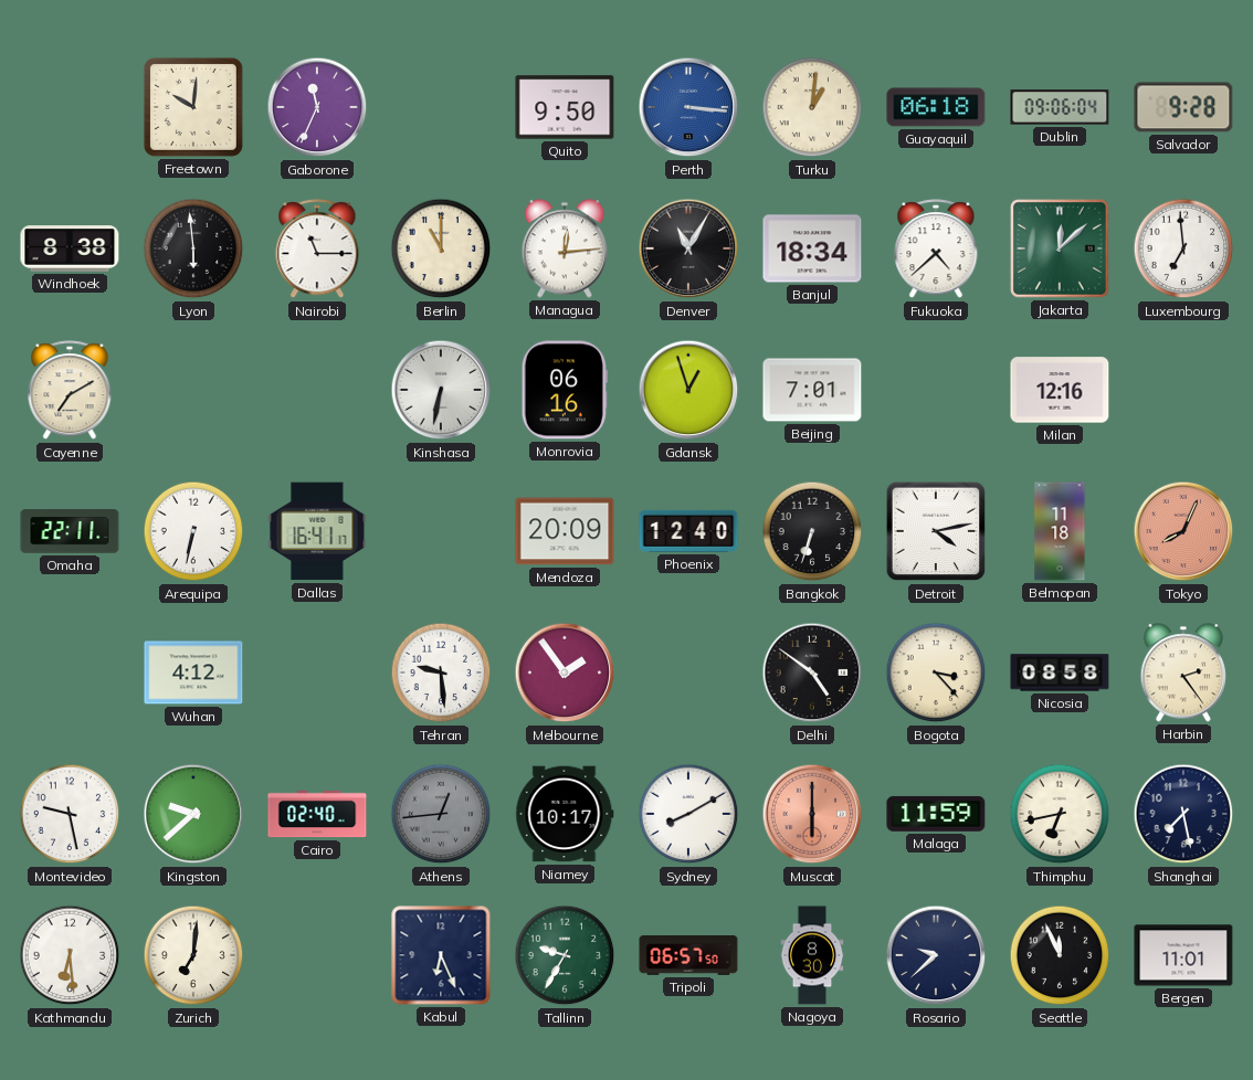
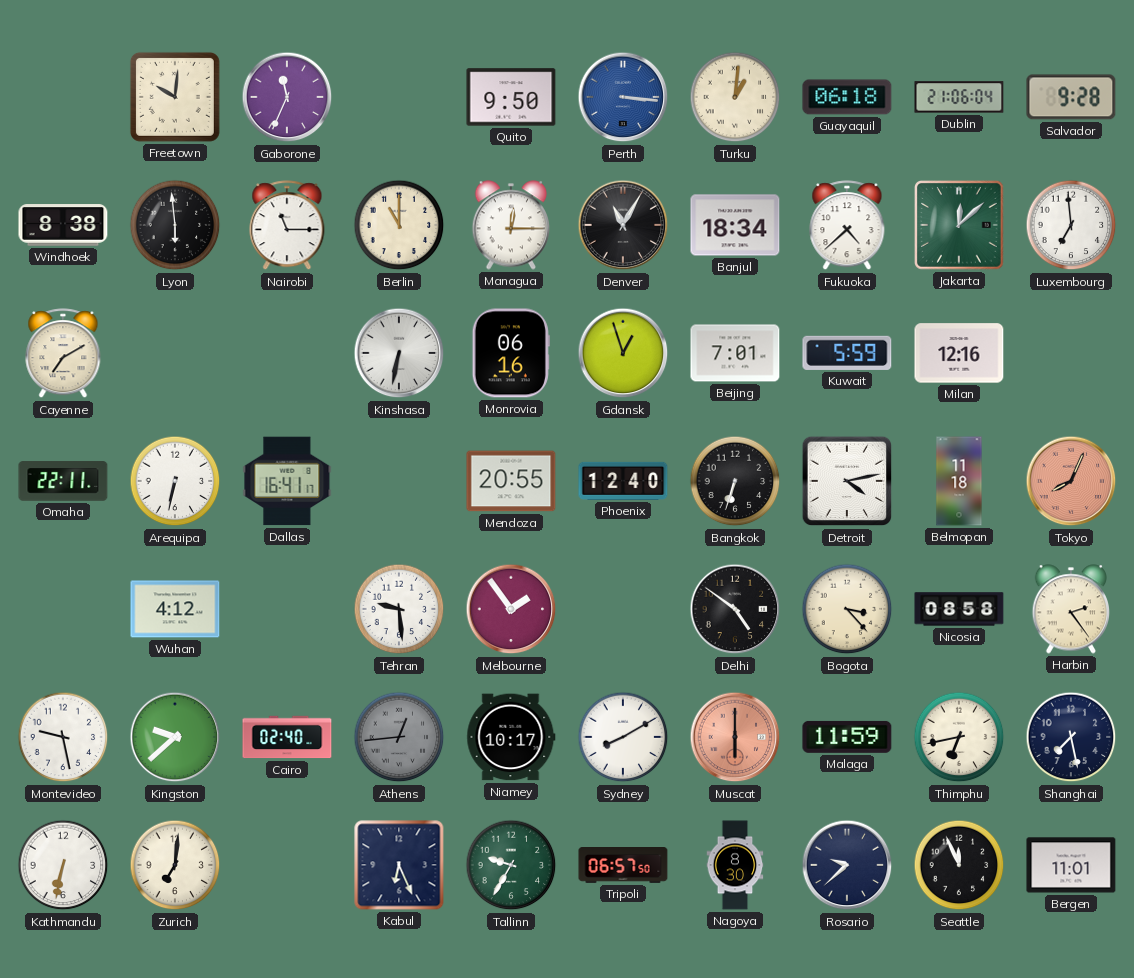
Dublin: 09:06 -> 21:06
Managua: 12:14 -> 12:15
Kuwait: none -> 5:59
Mendoza: 20:09 -> 20:55
Kathmandu: 6:29 -> 6:32
